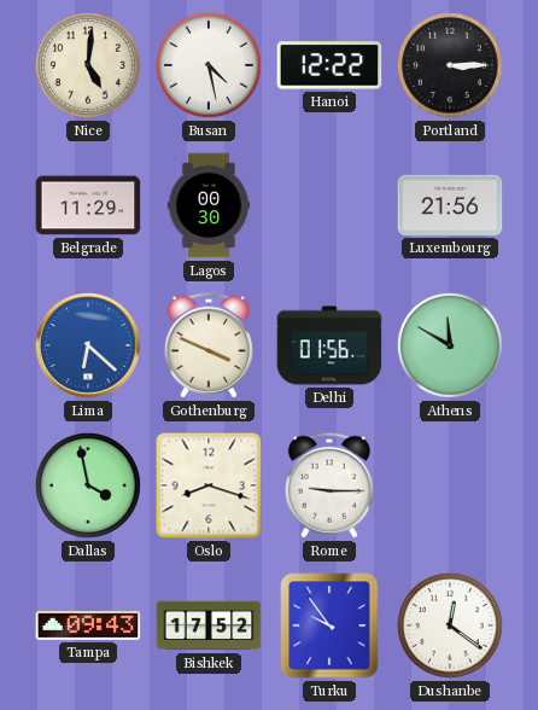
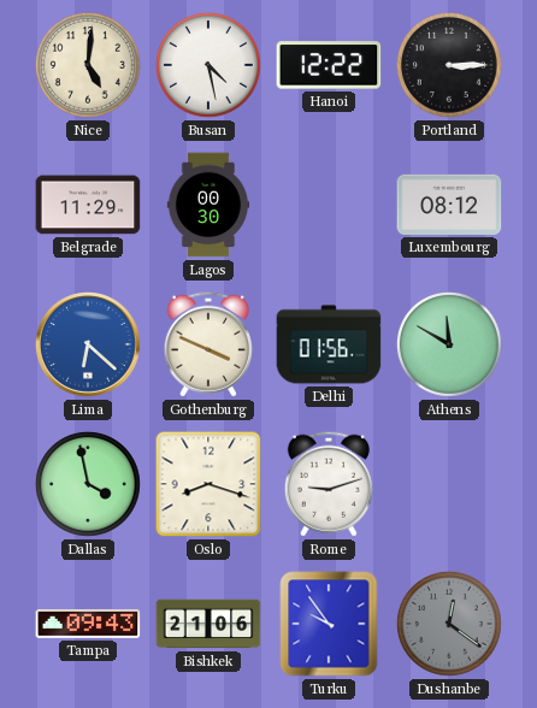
Luxembourg: 21:56 -> 08:12
Rome: 9:15 -> 9:12
Bishkek: 17:52 -> 21:06
Dushanbe dial: white -> grey
